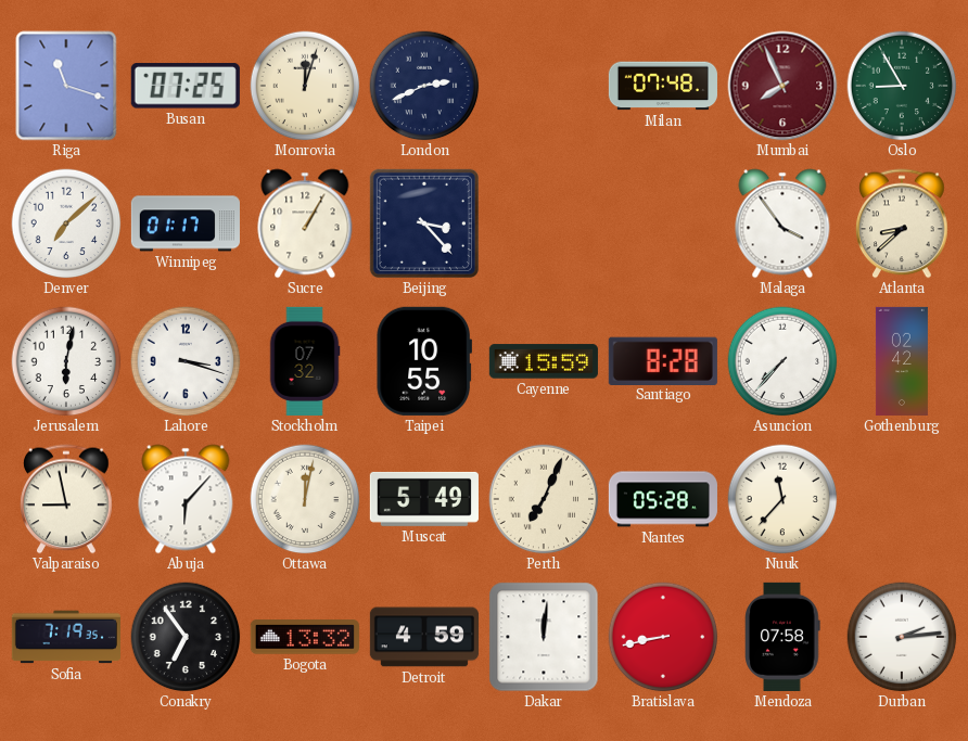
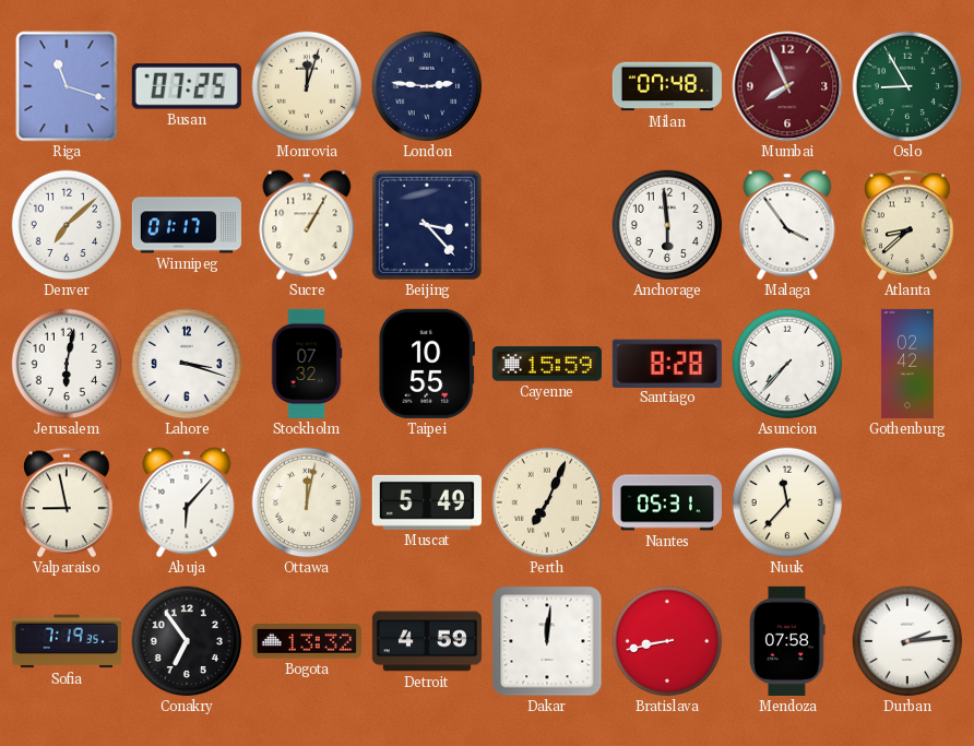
London: 2:41 -> 2:46
Anchorage: none -> 5:59
Nantes: 05:28 -> 05:31
